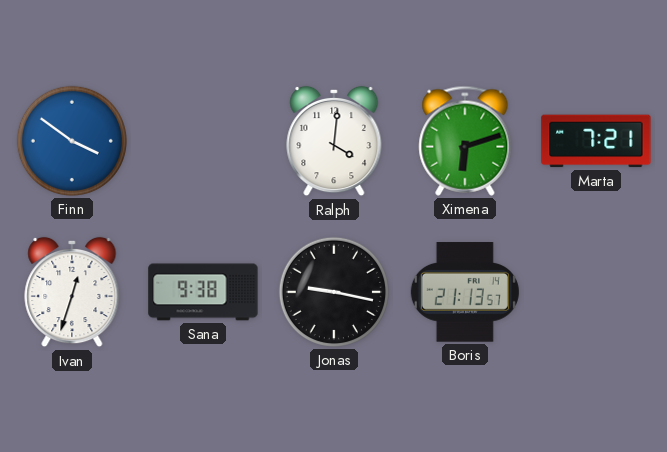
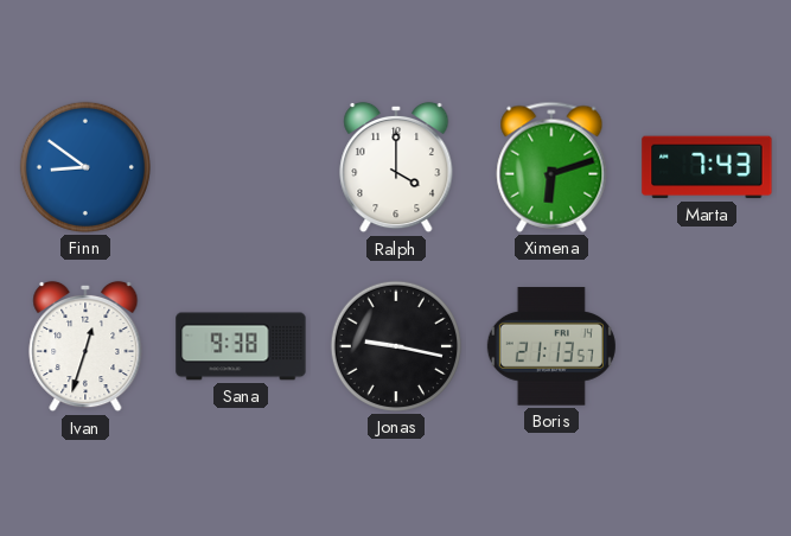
Finn: 3:51 -> 8:51
Ralph: 4:01 -> 4:00
Marta: 7:21 -> 7:43
